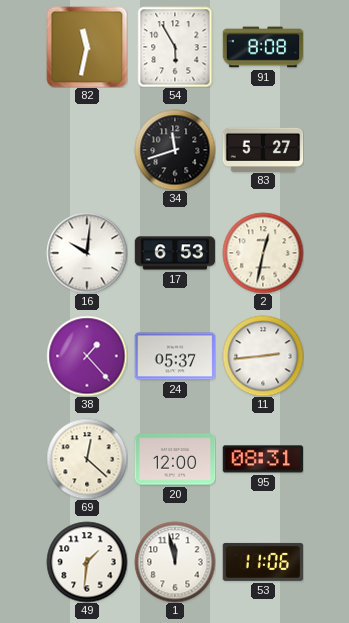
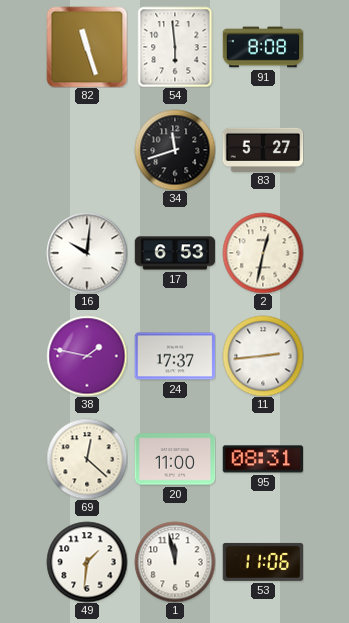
82: 11:32 -> 11:27
54: 5:55 -> 5:59
38: 1:23 -> 1:47
24: 05:37 -> 17:37
20: 12:00 -> 11:00
